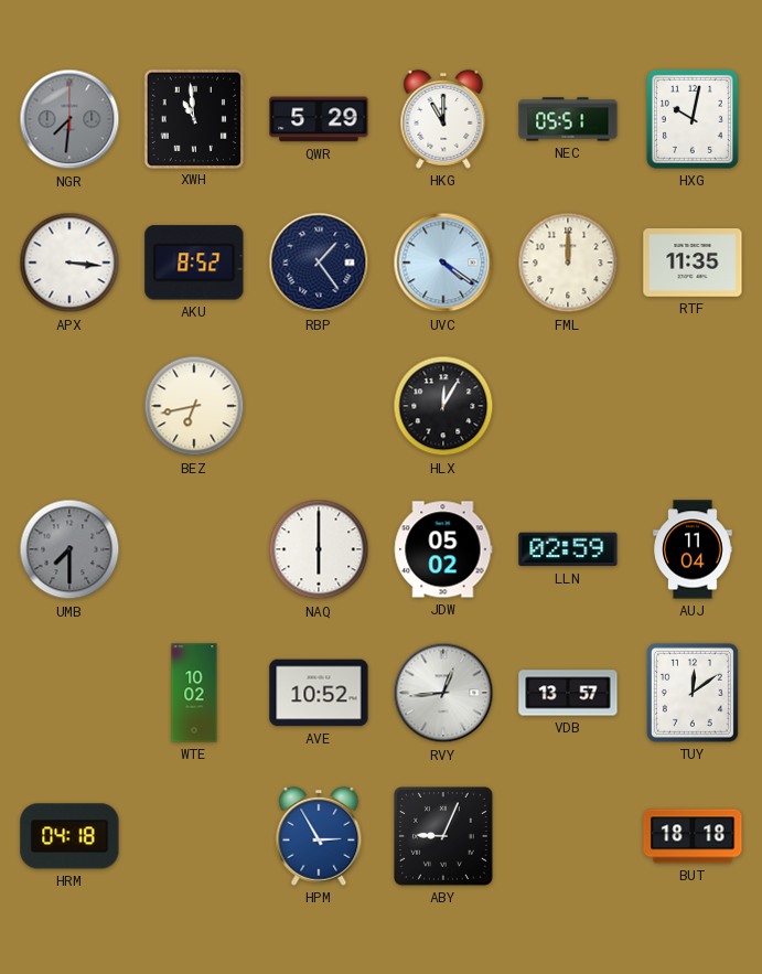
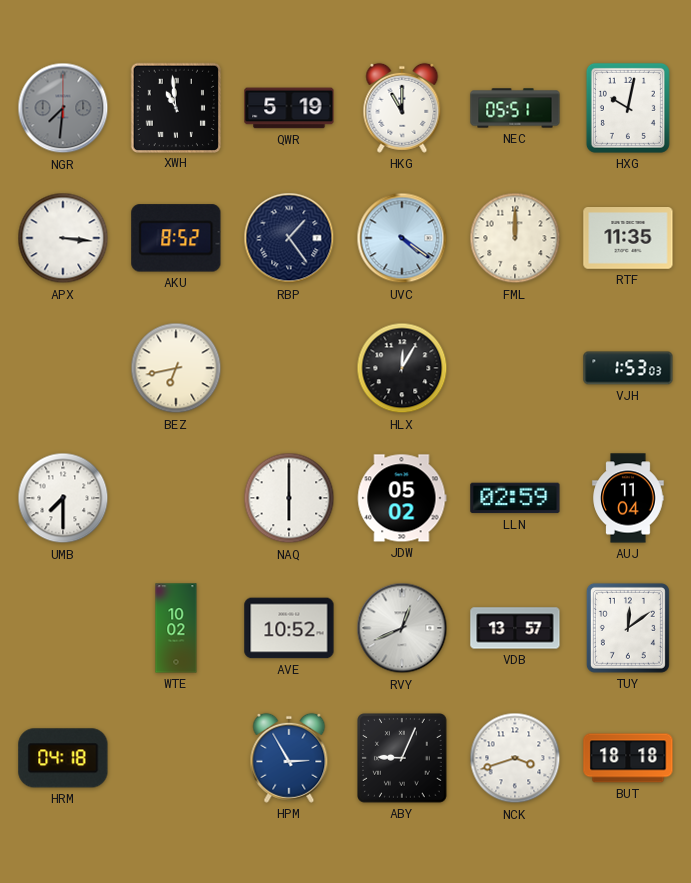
QWR: 5:29 -> 5:19
VJH: none -> 1:53
UMB dial: grey -> white
RVY: 12:44 -> 12:41
NCK: none -> 3:42
